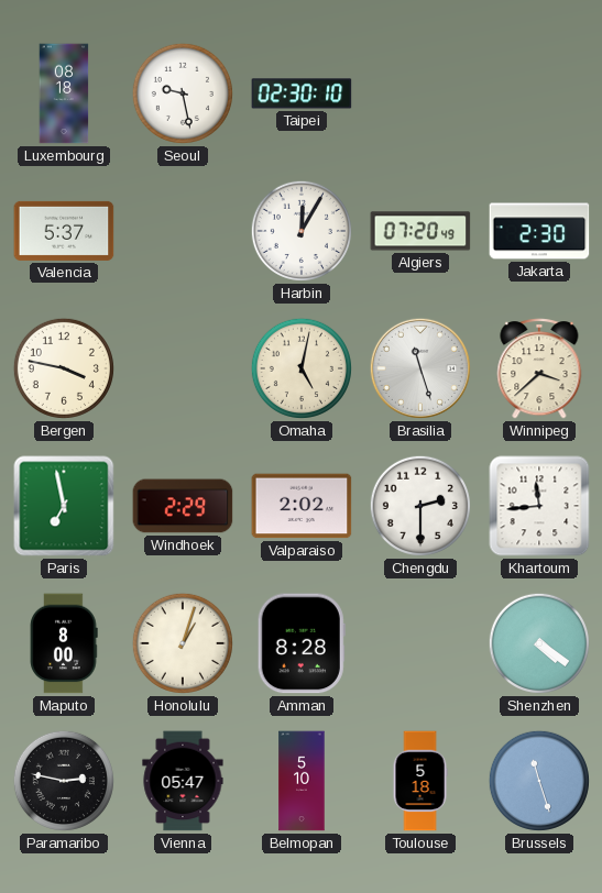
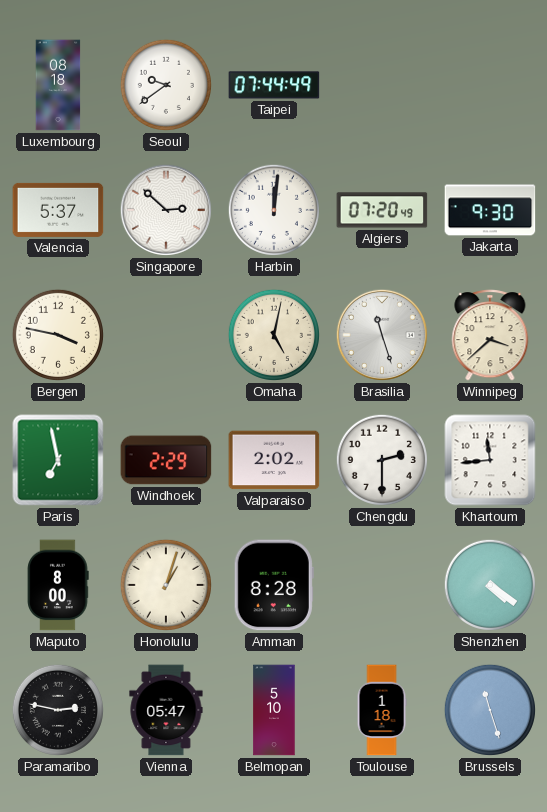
Seoul: 9:28 -> 9:39
Taipei: 02:30 -> 07:44
Singapore: none -> 2:52
Harbin: 12:05 -> 12:01
Jakarta: 2:30 -> 9:30
Toulouse: 5:18 -> 1:18
